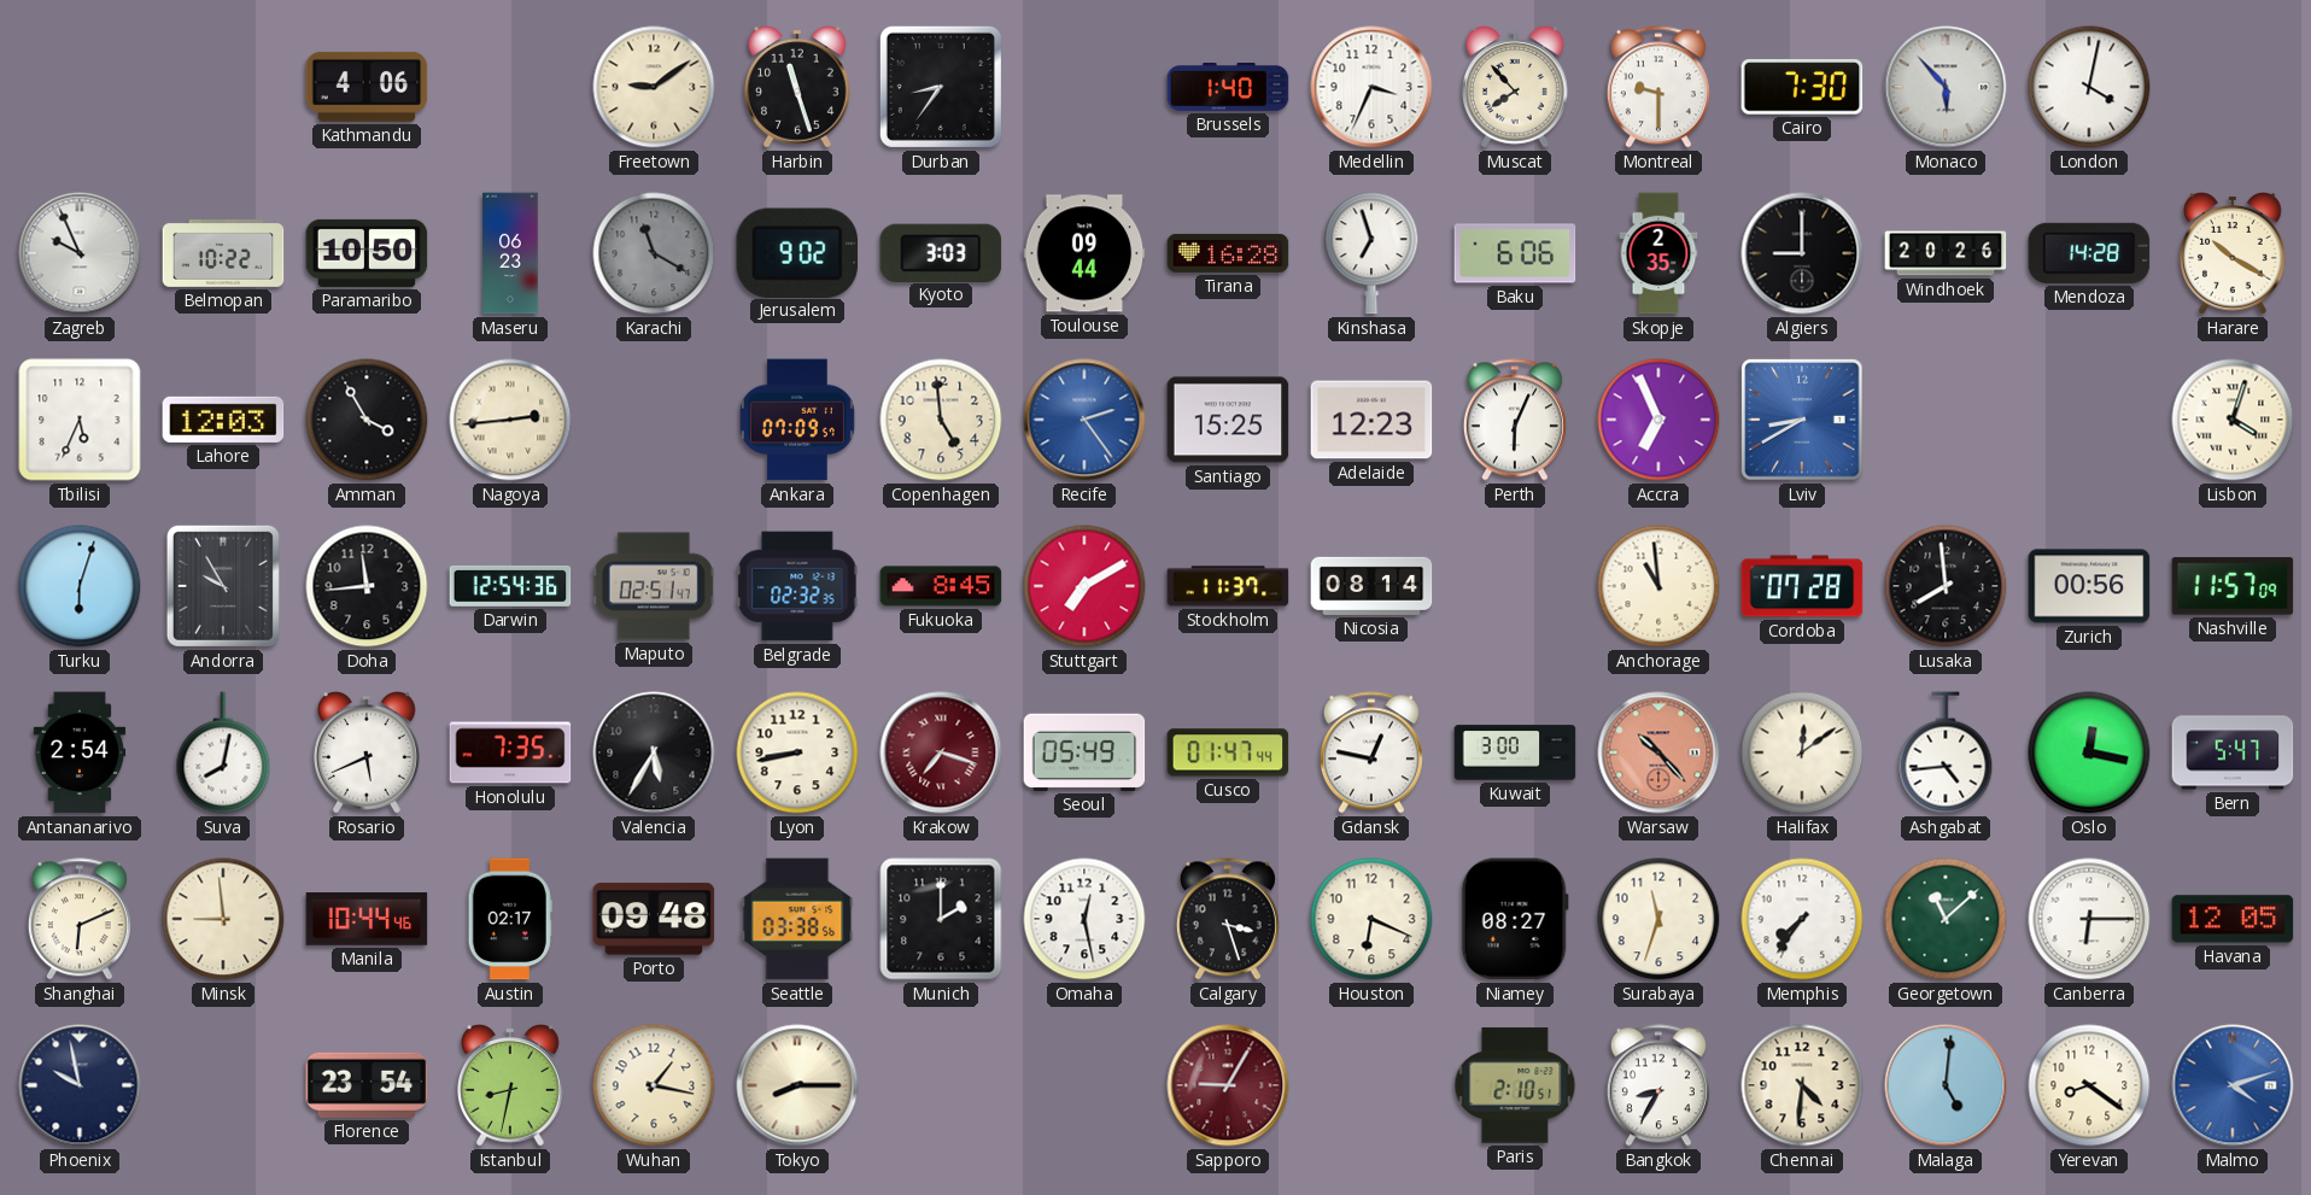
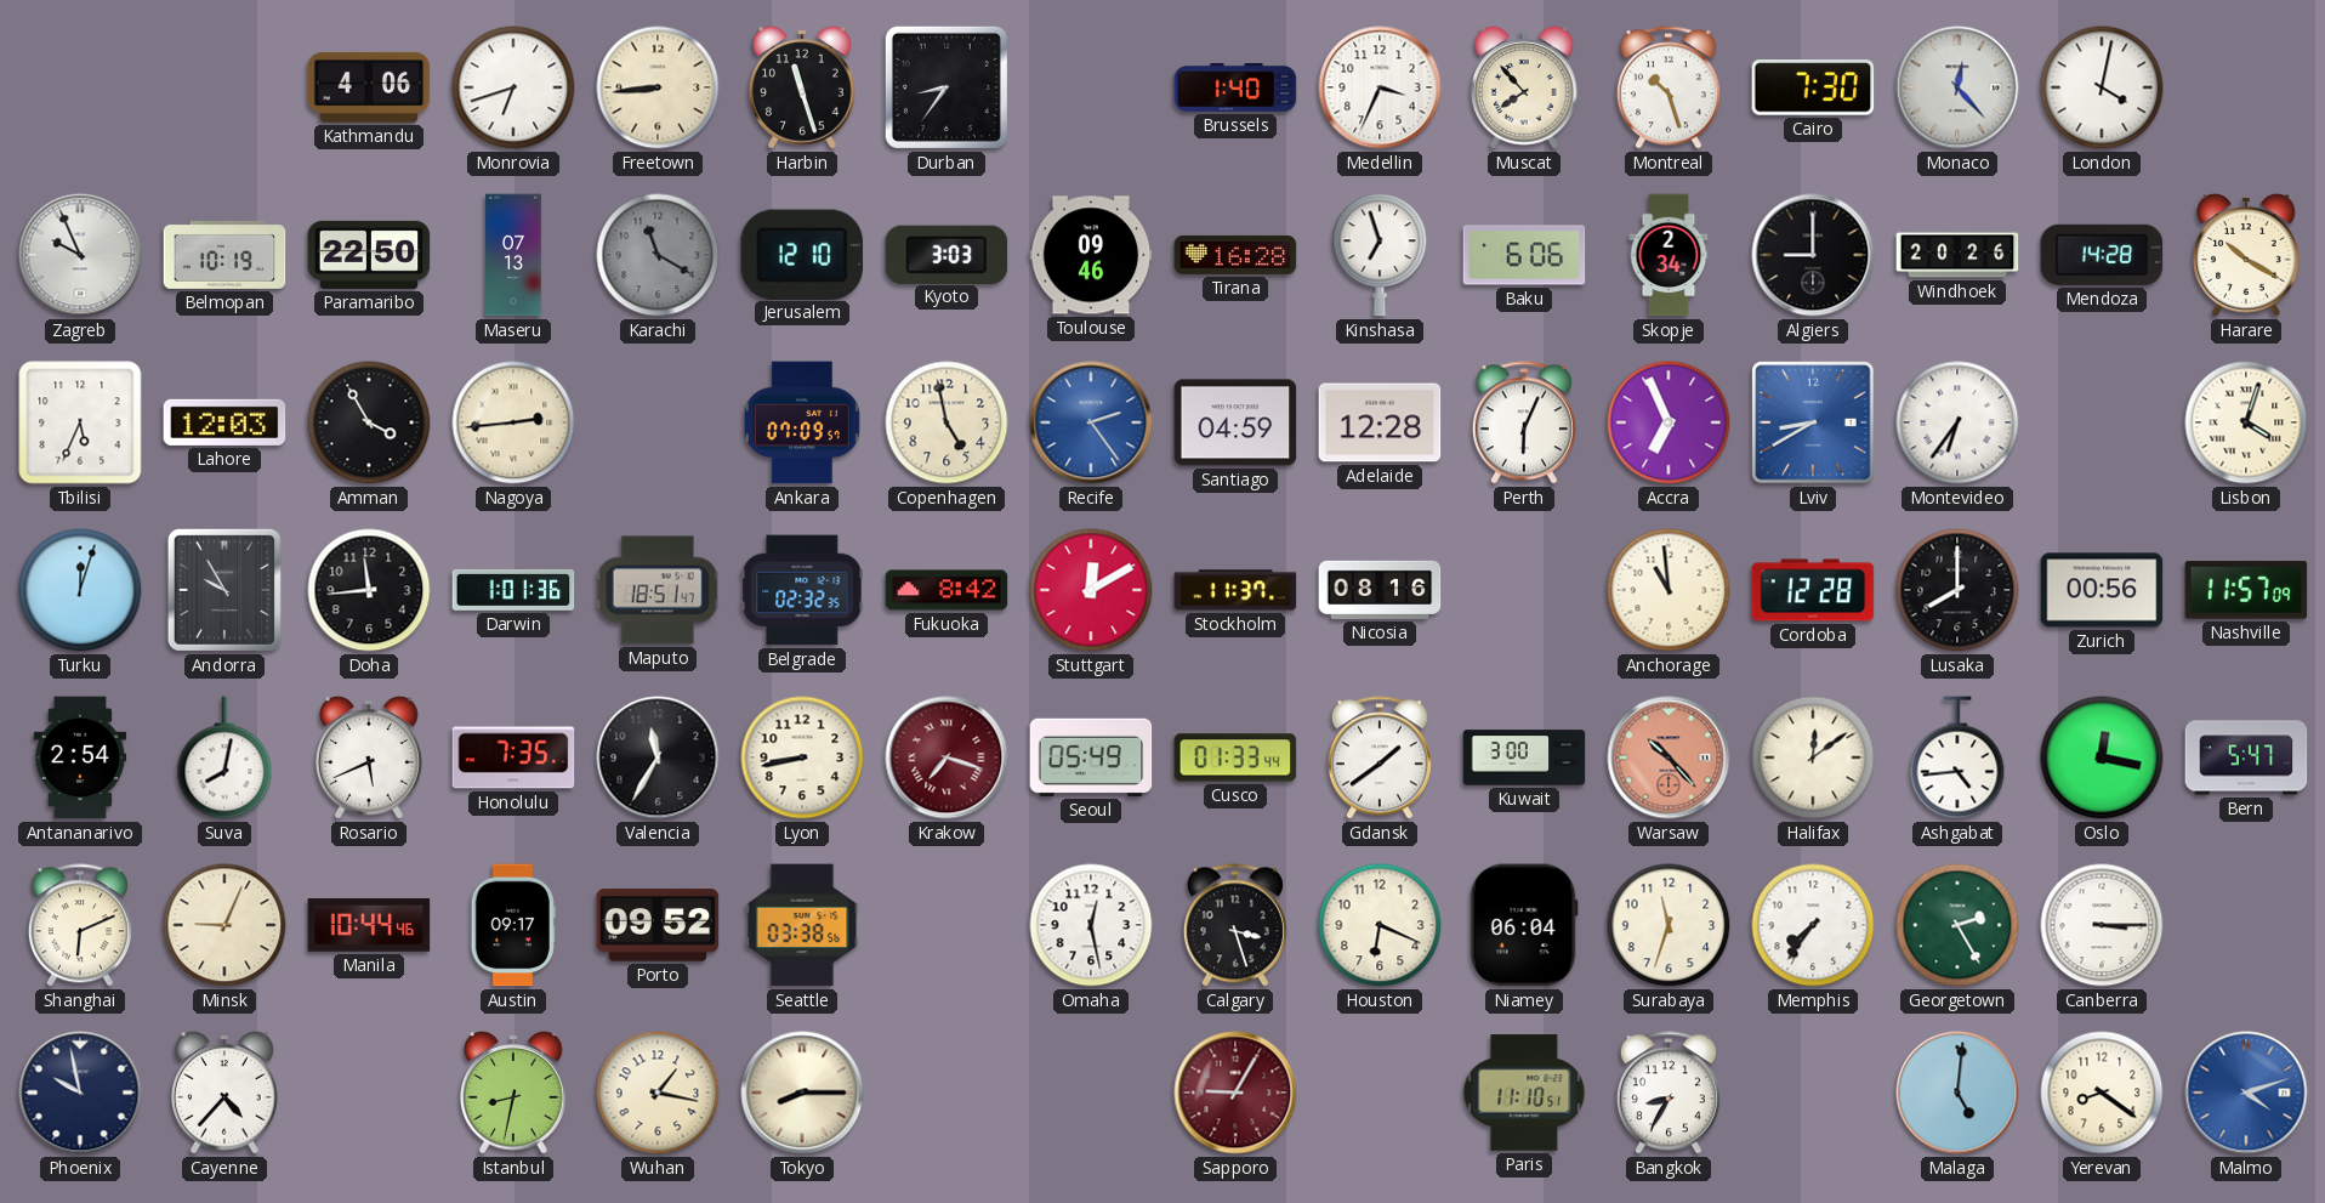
Monrovia: none -> 6:42
Freetown: 9:09 -> 8:44
Montreal: 9:30 -> 10:27
Monaco: 5:53 -> 12:23
Belmopan: 10:22 -> 10:19
Paramaribo: 10:50 -> 22:50
Maseru: 06:23 -> 07:13
Jerusalem: 9:02 -> 12:10
Toulouse: 09:44 -> 09:46
Skopje: 2:35 -> 2:34
Copenhagen: 4:59 -> 4:58
Santiago: 15:25 -> 04:59
Adelaide: 12:23 -> 12:28
Montevideo: none -> 6:36
Turku: 6:03 -> 12:03
Darwin: 12:54 -> 1:01
Maputo: 02:51 -> 18:51
Fukuoka: 8:45 -> 8:42
Stuttgart: 7:10 -> 12:10
Nicosia: 08:14 -> 08:16
Cordoba: 07:28 -> 12:28
Lusaka: 7:59 -> 8:00
Valencia: 5:35 -> 11:35
Cusco: 01:47 -> 01:33
Gdansk: 12:47 -> 1:39
Minsk: 8:59 -> 9:04
Austin: 02:17 -> 09:17
Porto: 09:48 -> 09:52
Munich: 2:00 -> none
Niamey: 08:27 -> 06:04
Georgetown: 11:08 -> 2:25
Canberra: 6:15 -> 3:15
Havana: 12:05 -> none
Cayenne: none -> 4:37
Florence: 23:54 -> none
Paris: 2:10 -> 11:10
Chennai: 4:31 -> none
